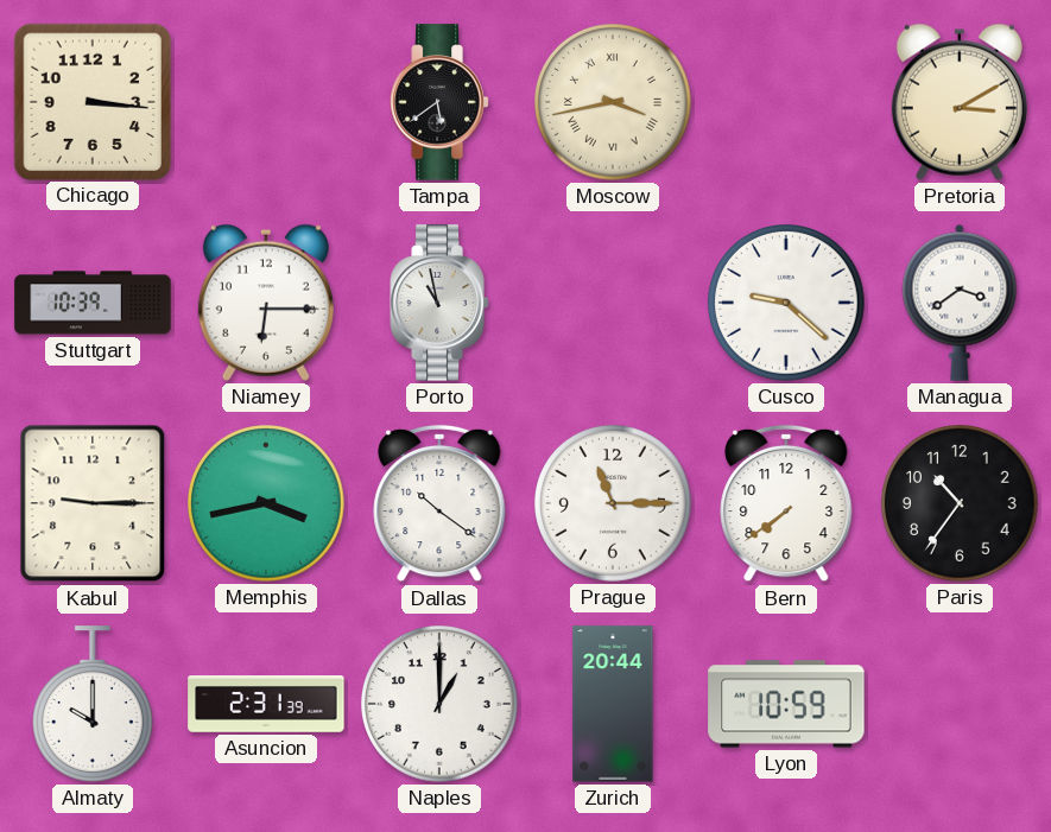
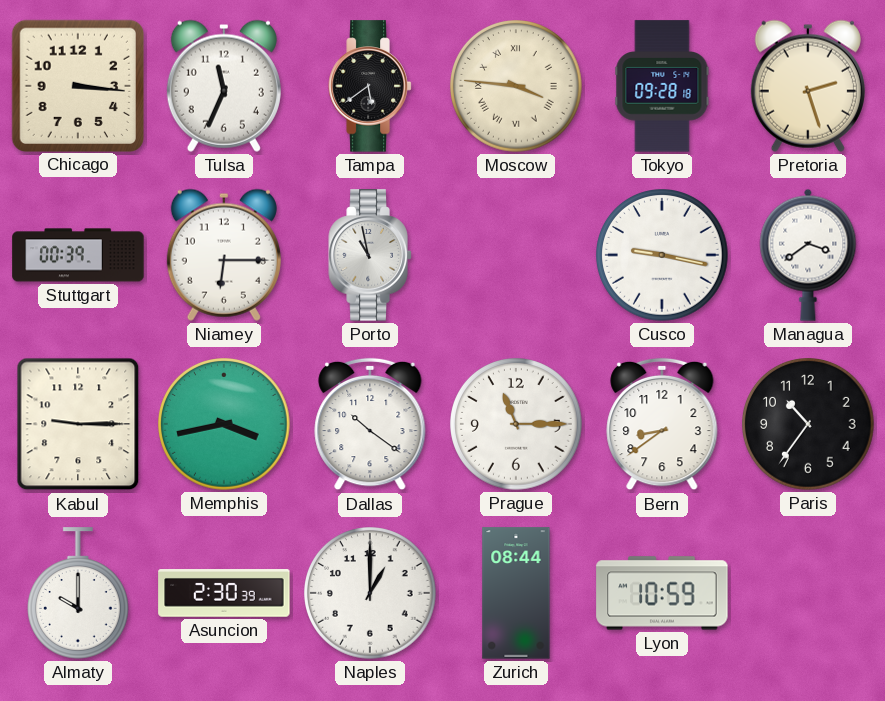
Tulsa: none -> 11:34
Moscow: 3:43 -> 3:46
Tokyo: none -> 09:28
Pretoria: 3:10 -> 2:27
Stuttgart: 10:39 -> 00:39
Cusco: 9:22 -> 9:17
Bern: 7:39 -> 8:39
Asuncion: 2:31 -> 2:30
Zurich: 20:44 -> 08:44
